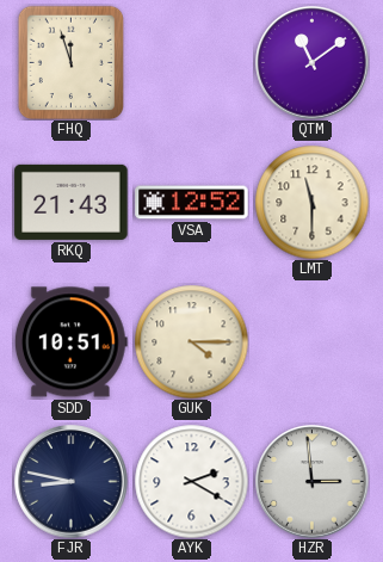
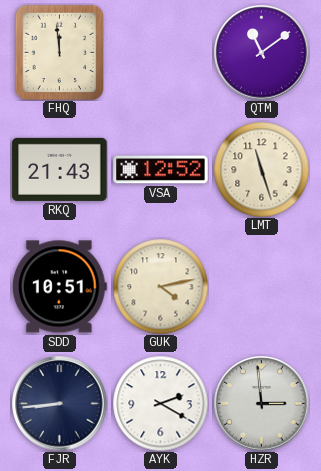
FHQ: 11:57 -> 11:59
LMT: 11:30 -> 11:27
GUK: 4:15 -> 4:13
FJR: 8:47 -> 8:44
